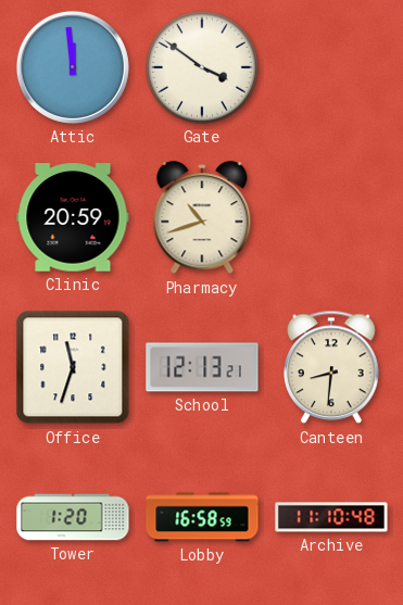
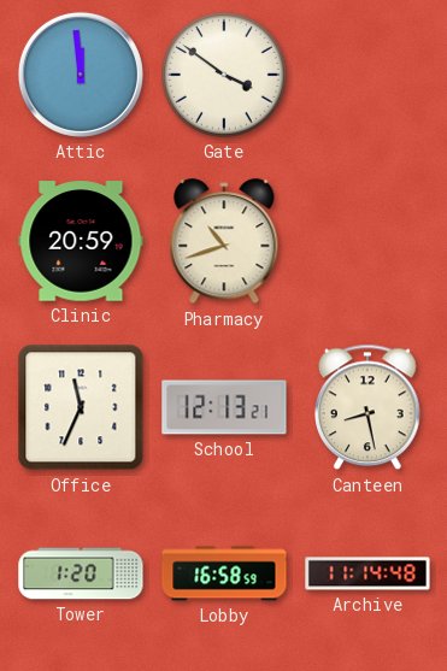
Office: 11:33 -> 11:34
Canteen: 8:31 -> 8:28
Archive: 11:10 -> 11:14
